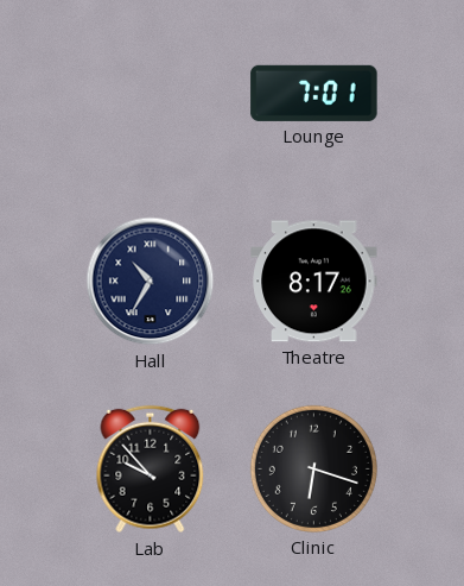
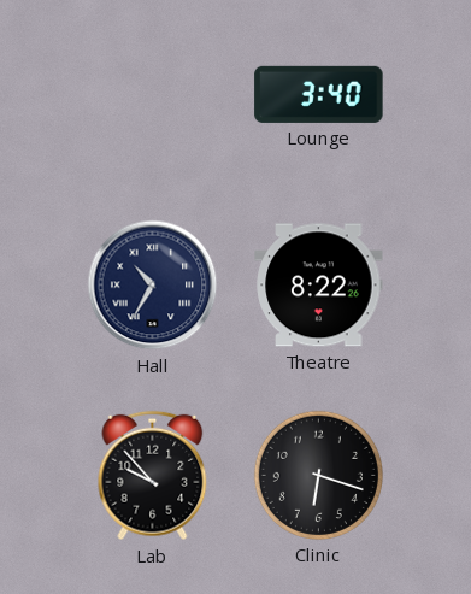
Lounge: 7:01 -> 3:40
Theatre: 8:17 -> 8:22
